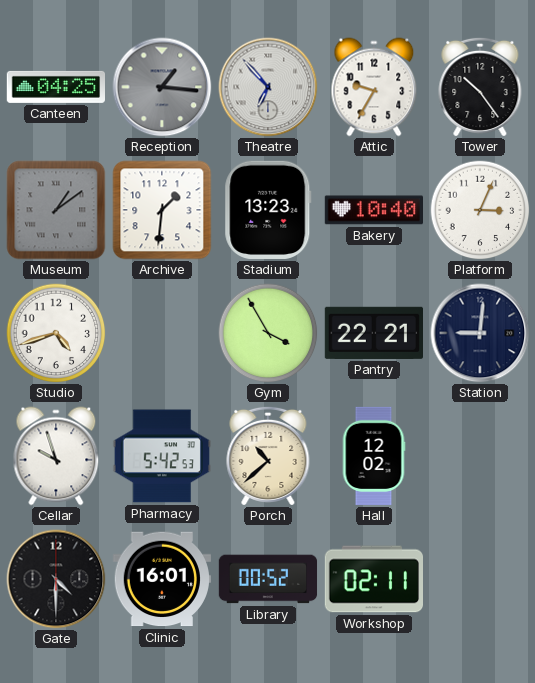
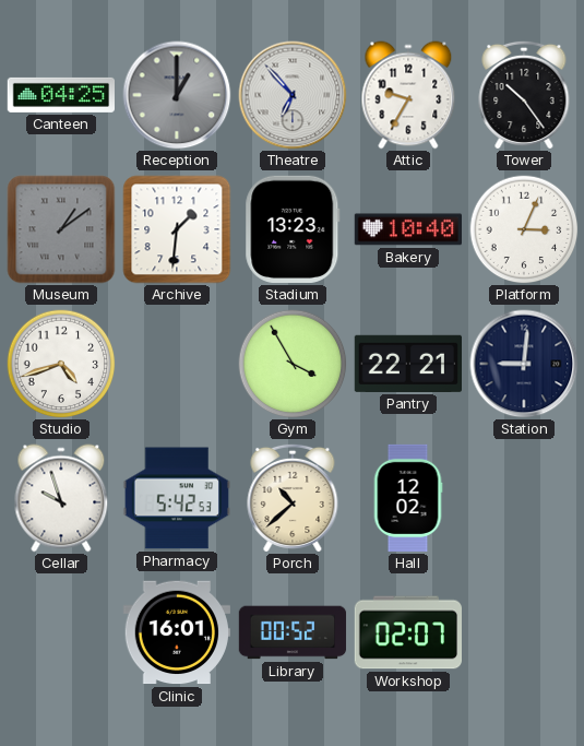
Reception: 1:16 -> 1:00
Gate: 4:30 -> none
Workshop: 02:11 -> 02:07
